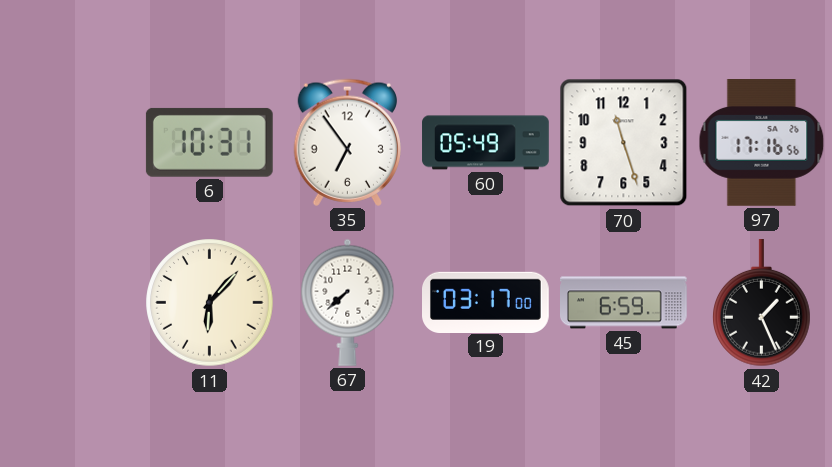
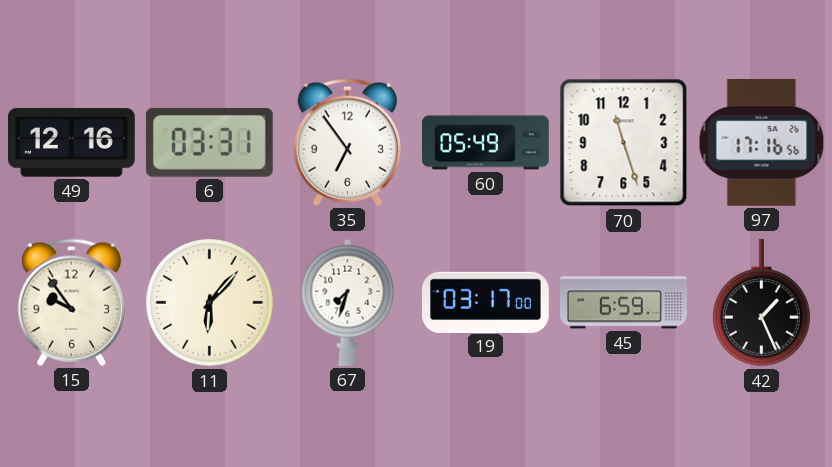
49: none -> 12:16
6: 10:31 -> 03:31
15: none -> 9:54
67: 7:38 -> 7:33
